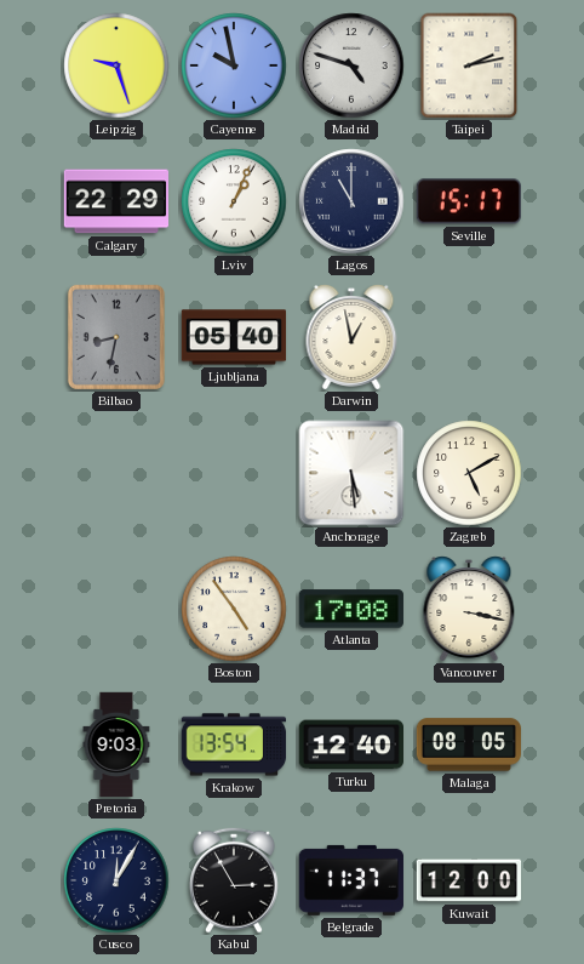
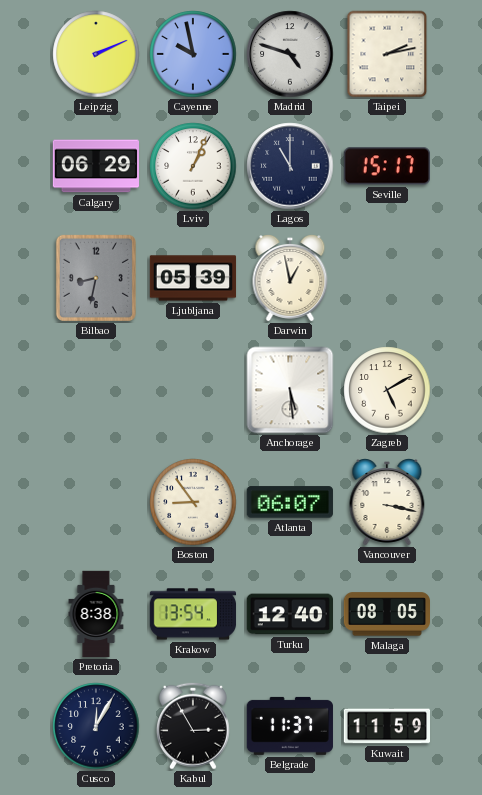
Leipzig: 9:27 -> 2:11
Calgary: 22:29 -> 06:29
Ljubljana: 05:40 -> 05:39
Boston: 4:54 -> 8:54
Atlanta: 17:08 -> 06:07
Pretoria: 9:03 -> 8:38
Kuwait: 12:00 -> 11:59
